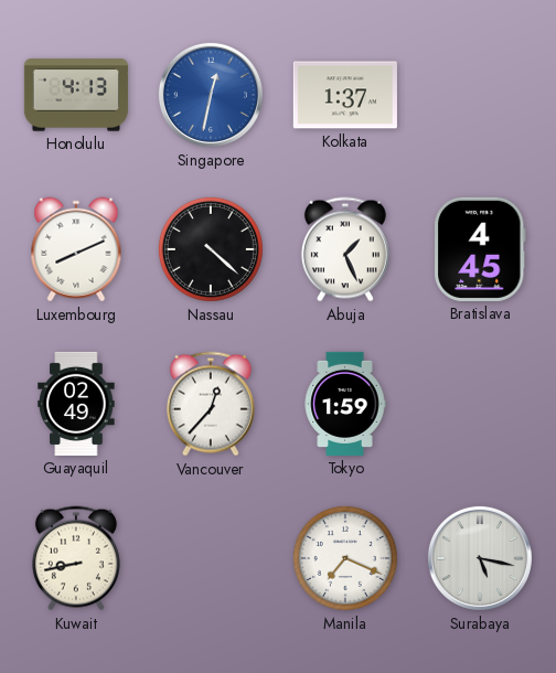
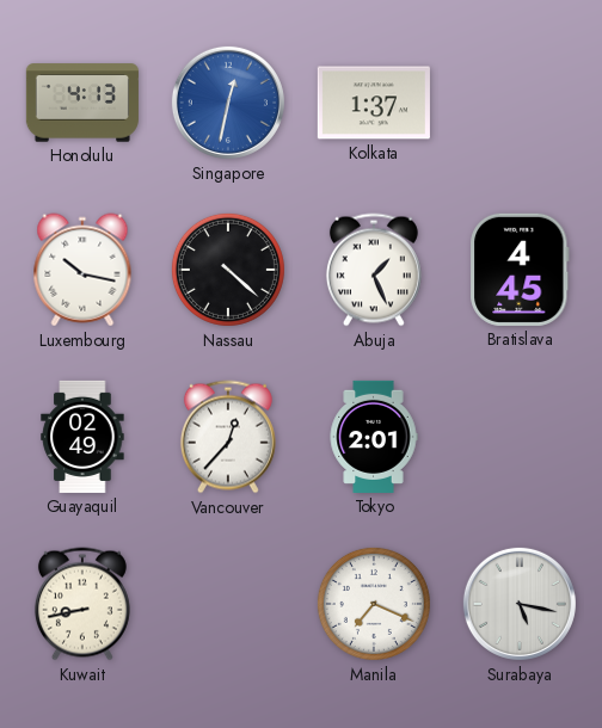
Luxembourg: 8:11 -> 10:17
Tokyo: 1:59 -> 2:01
